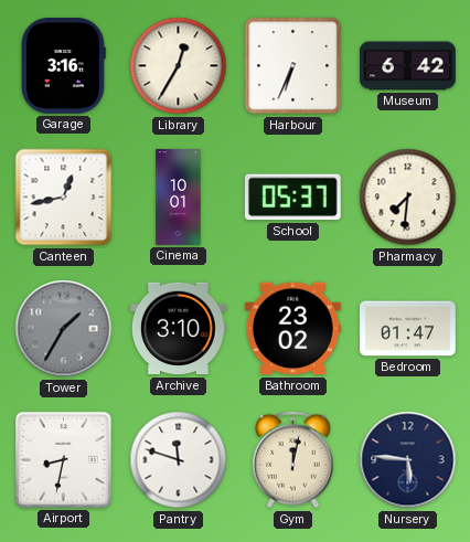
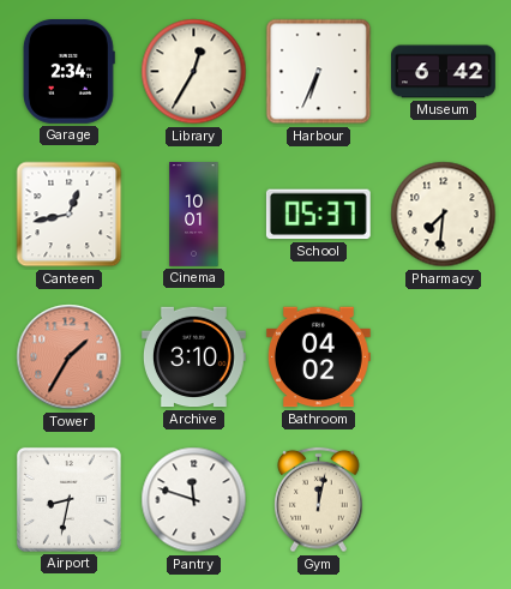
Garage: 3:16 -> 2:34
Tower dial: grey -> salmon
Bathroom: 23:02 -> 04:02
Bedroom: 01:47 -> none
Nursery: 5:46 -> none
